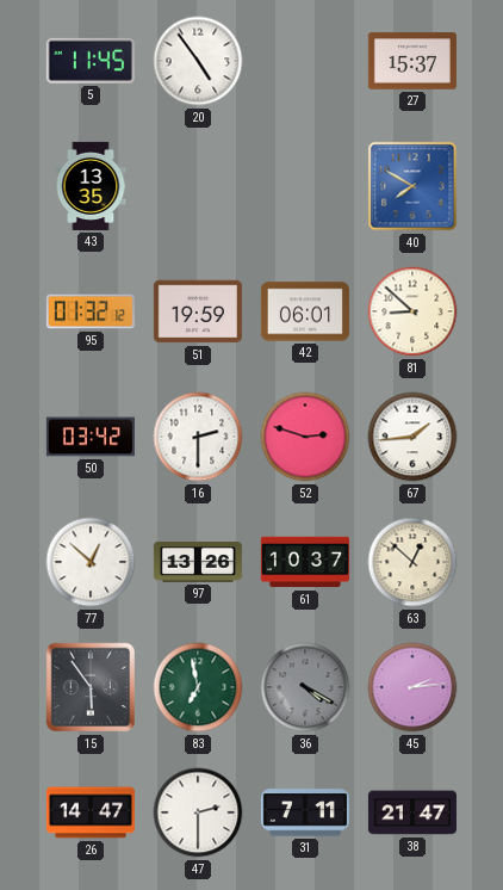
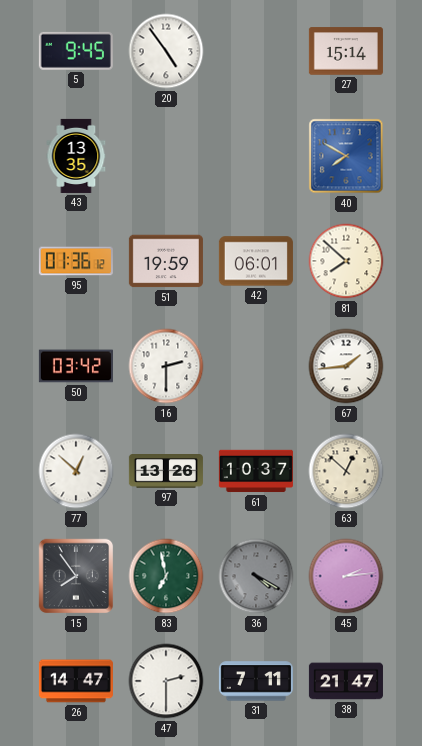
5: 11:45 -> 9:45
27: 15:37 -> 15:14
95: 01:32 -> 01:36
81: 8:52 -> 7:52
52: 2:48 -> none
15: 5:54 -> 7:54
